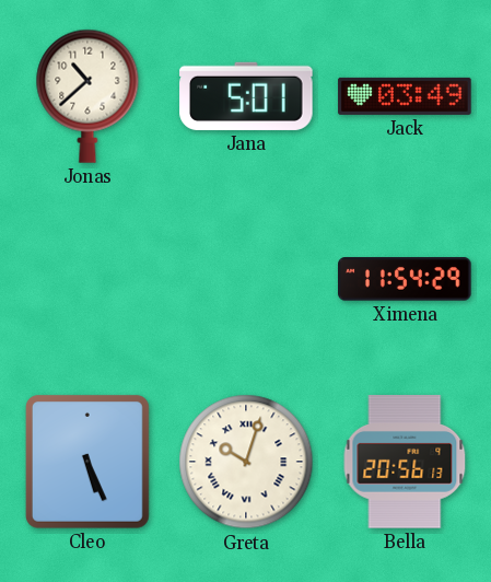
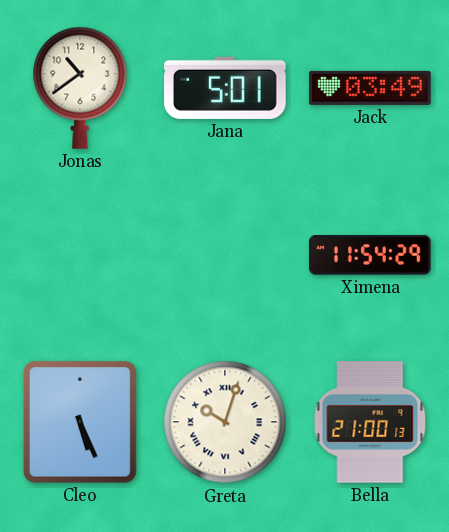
Jonas: 10:38 -> 10:39
Bella: 20:56 -> 21:00
